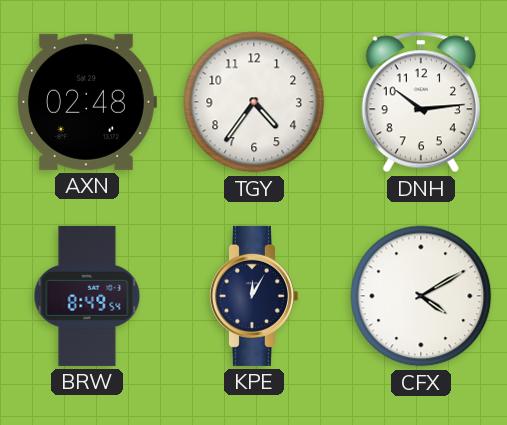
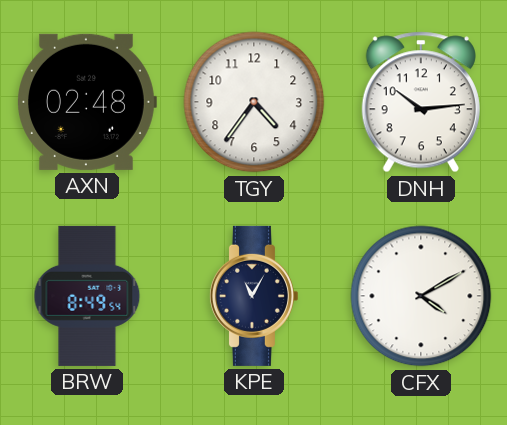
KPE: 12:05 -> 11:05
